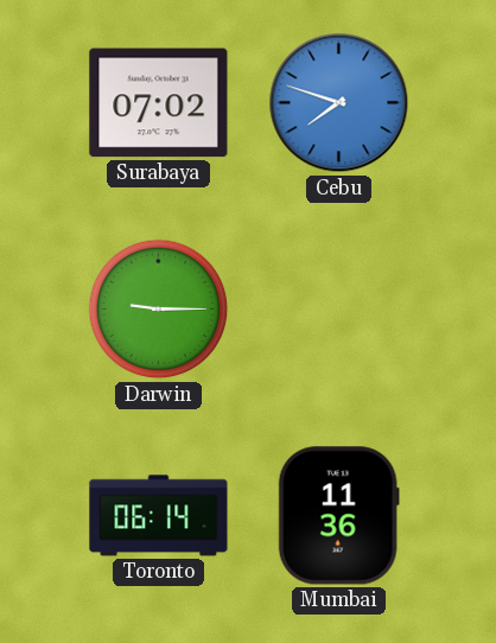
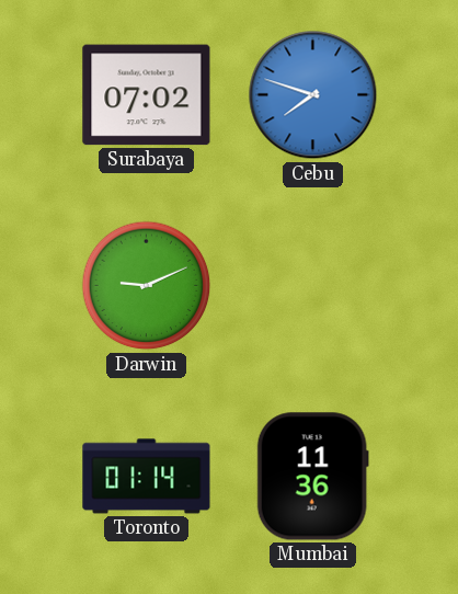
Darwin: 9:15 -> 9:11
Toronto: 06:14 -> 01:14
